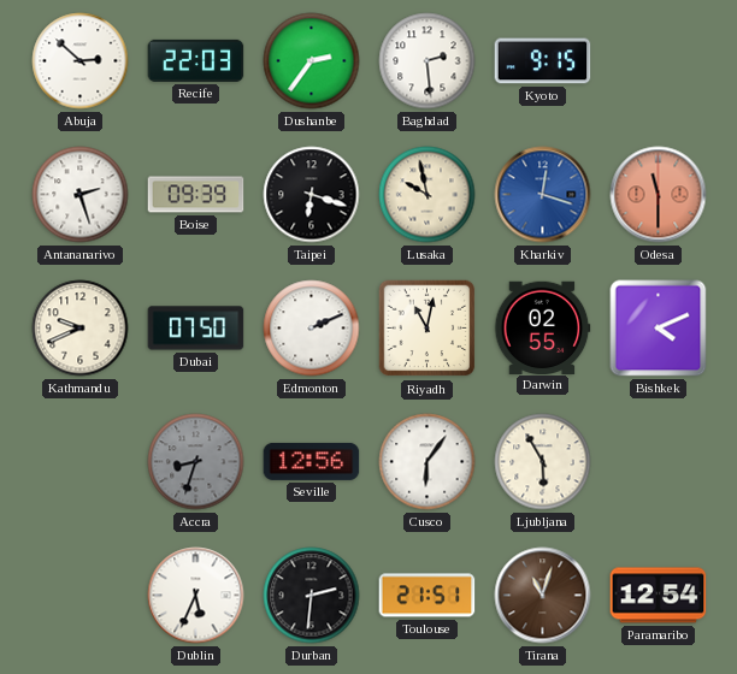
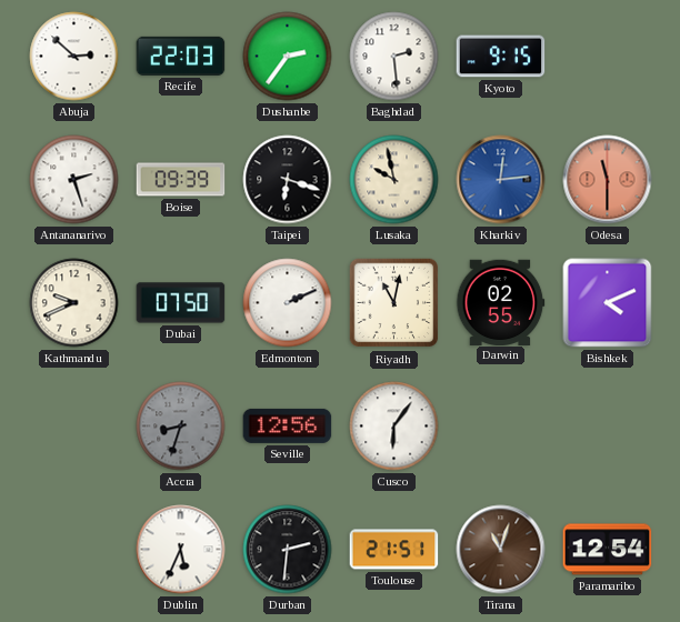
Kharkiv: 12:18 -> 12:14
Ljubljana: 5:55 -> none
